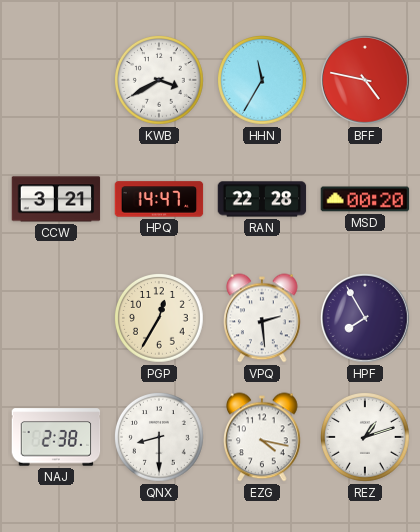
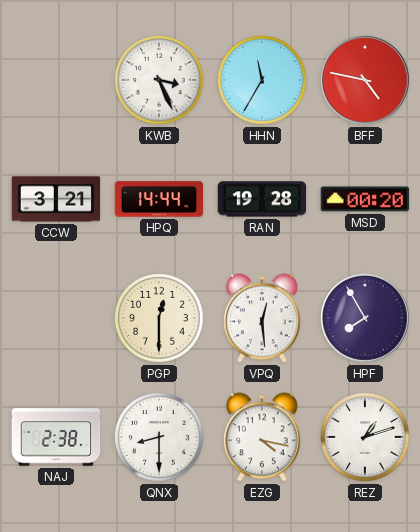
KWB: 3:40 -> 3:26
HPQ: 14:47 -> 14:44
RAN: 22:28 -> 19:28
PGP: 12:35 -> 12:30
VPQ: 2:29 -> 12:29
